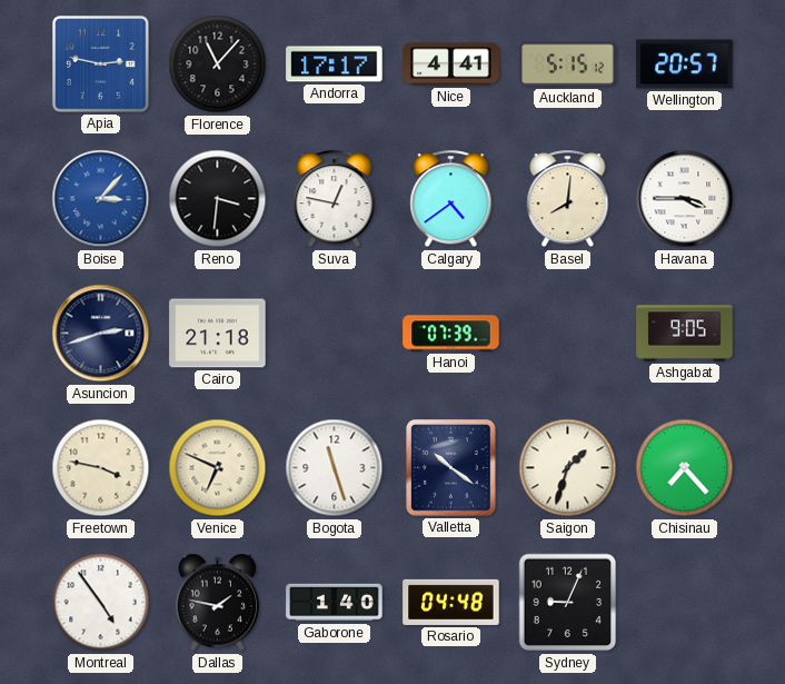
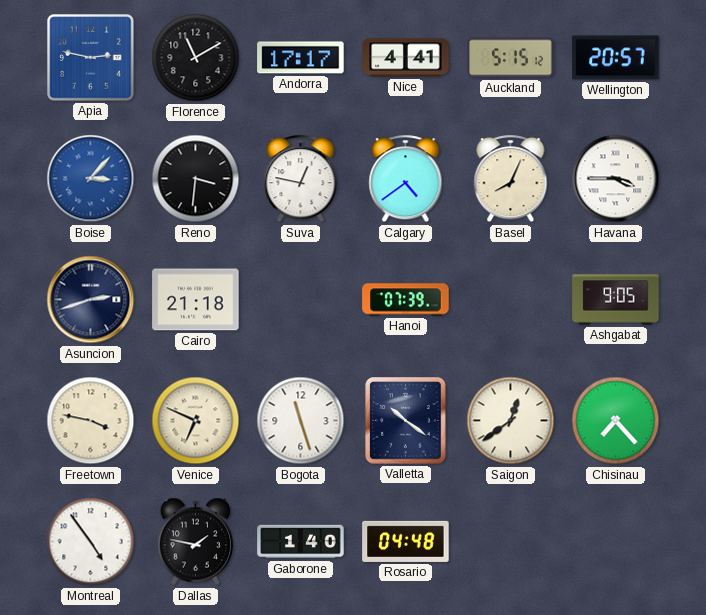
Florence: 11:07 -> 11:10
Basel: 8:01 -> 8:04
Saigon: 1:33 -> 12:39
Sydney: 9:04 -> none
